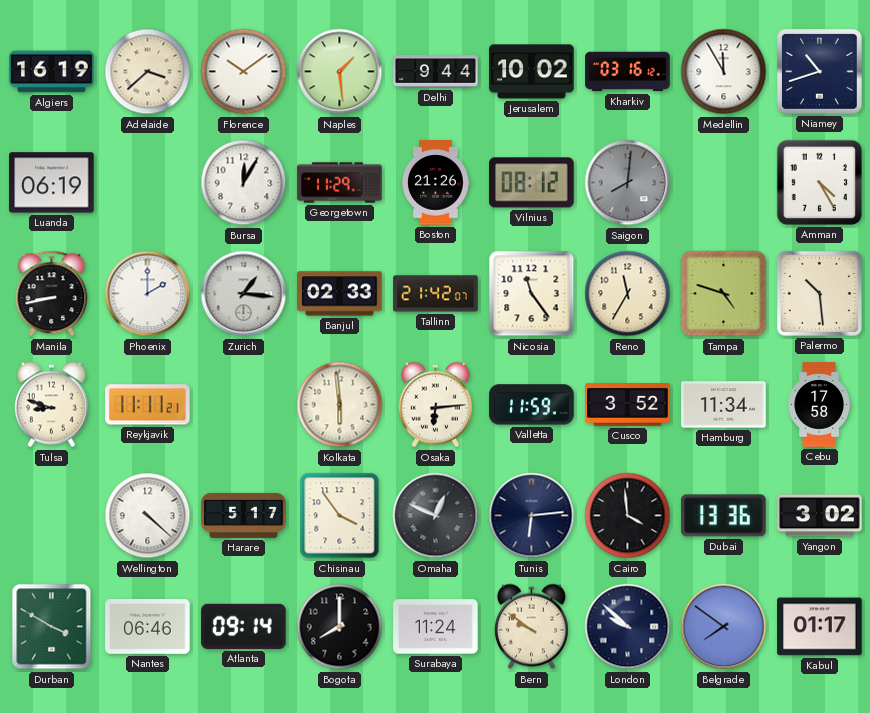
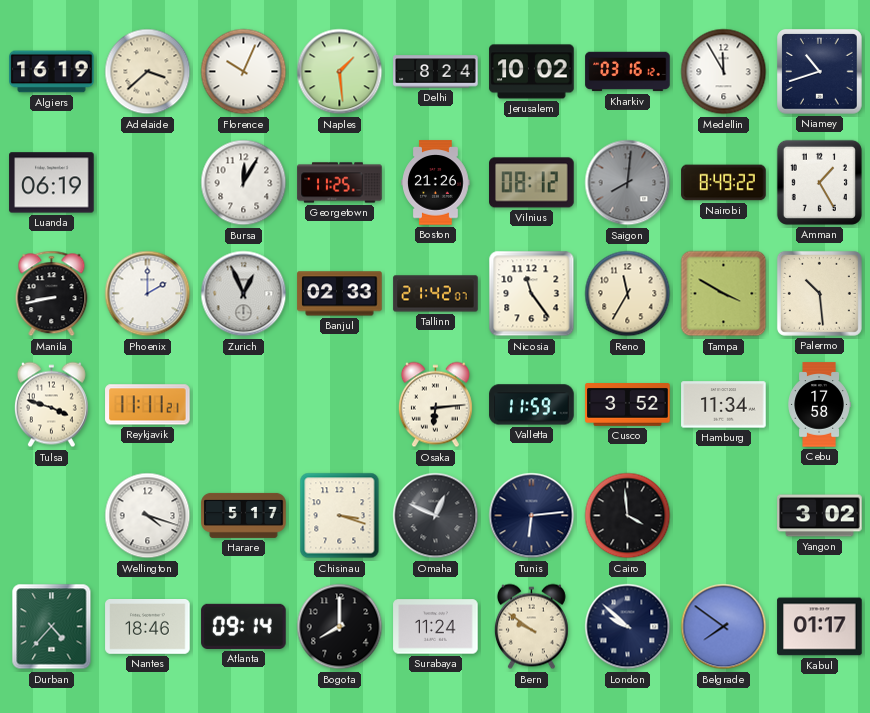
Florence: 10:09 -> 10:04
Delhi: 9:44 -> 8:24
Georgetown: 11:29 -> 11:25
Nairobi: none -> 8:49
Amman: 4:25 -> 1:25
Zurich: 1:16 -> 12:56
Tampa: 4:48 -> 3:50
Tulsa: 8:48 -> 3:48
Kolkata: 5:59 -> none
Wellington: 4:22 -> 4:18
Chisinau: 3:54 -> 3:18
Dubai: 13:36 -> none
Durban: 3:50 -> 4:37
Nantes: 06:46 -> 18:46
